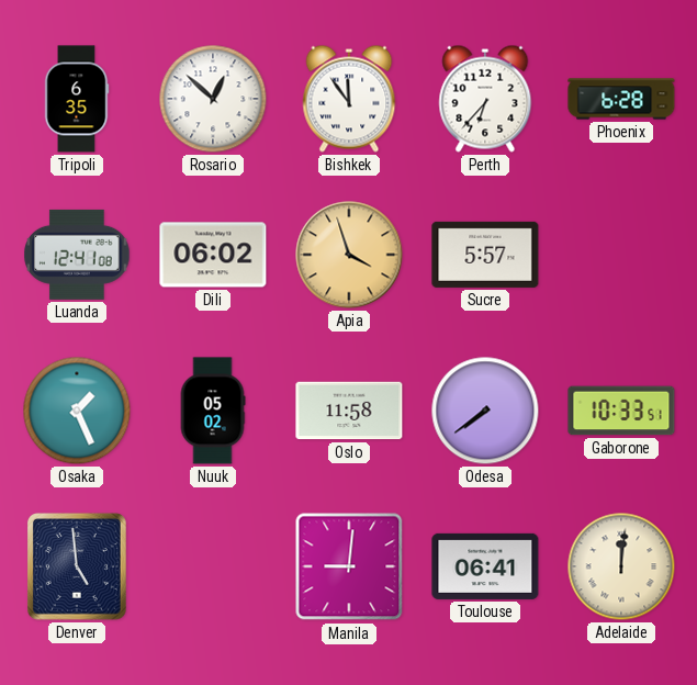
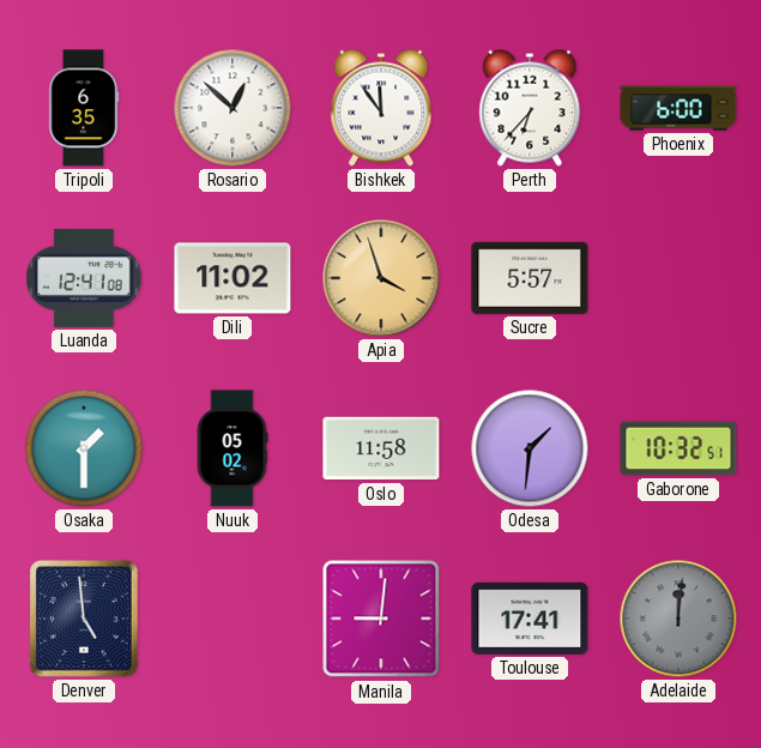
Phoenix: 6:28 -> 6:00
Dili: 06:02 -> 11:02
Osaka: 1:26 -> 1:30
Odesa: 7:39 -> 1:31
Gaborone: 10:33 -> 10:32
Toulouse: 06:41 -> 17:41
Adelaide dial: cream -> grey
